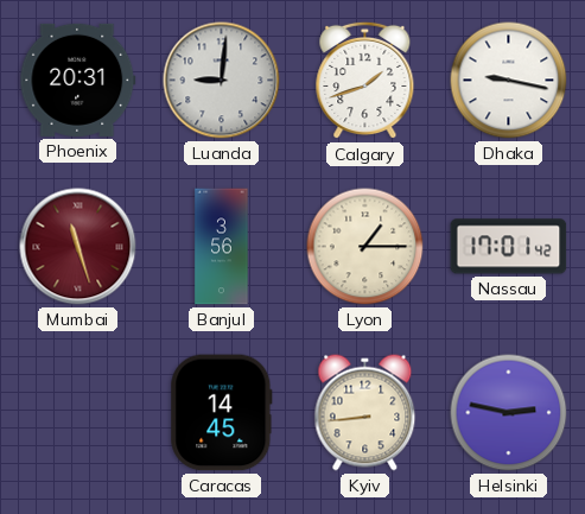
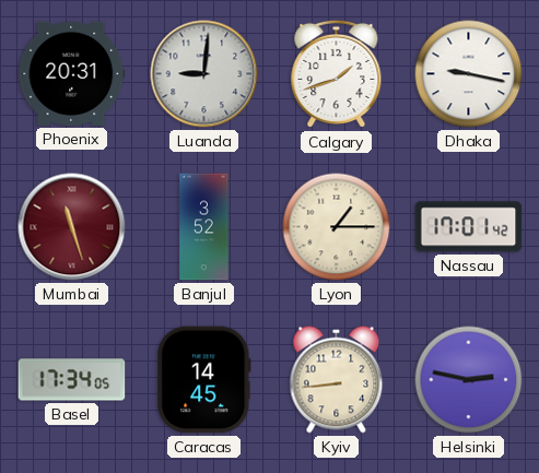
Banjul: 3:56 -> 3:52
Basel: none -> 17:34
